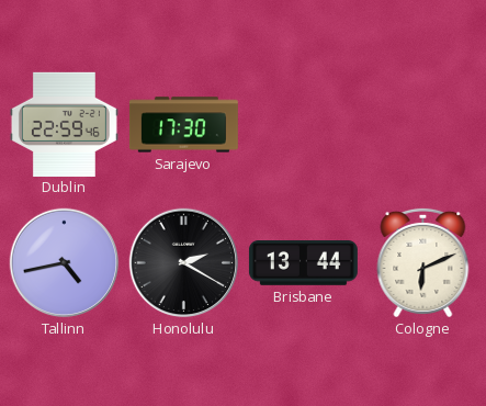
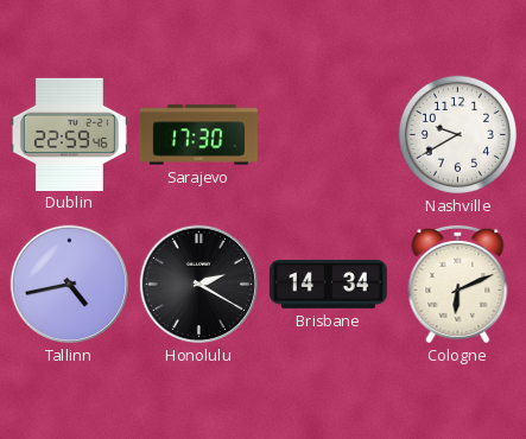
Nashville: none -> 9:40
Brisbane: 13:44 -> 14:34
